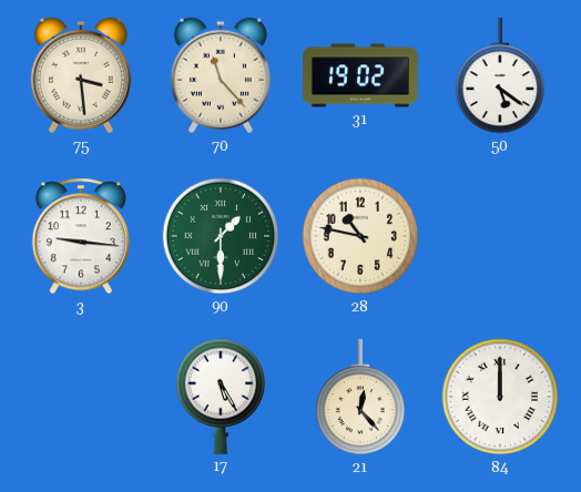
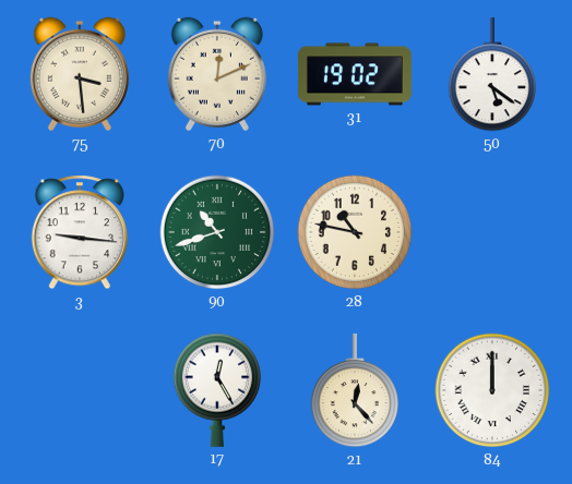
70: 11:23 -> 12:11
90: 1:30 -> 10:42
17: 5:25 -> 12:25
